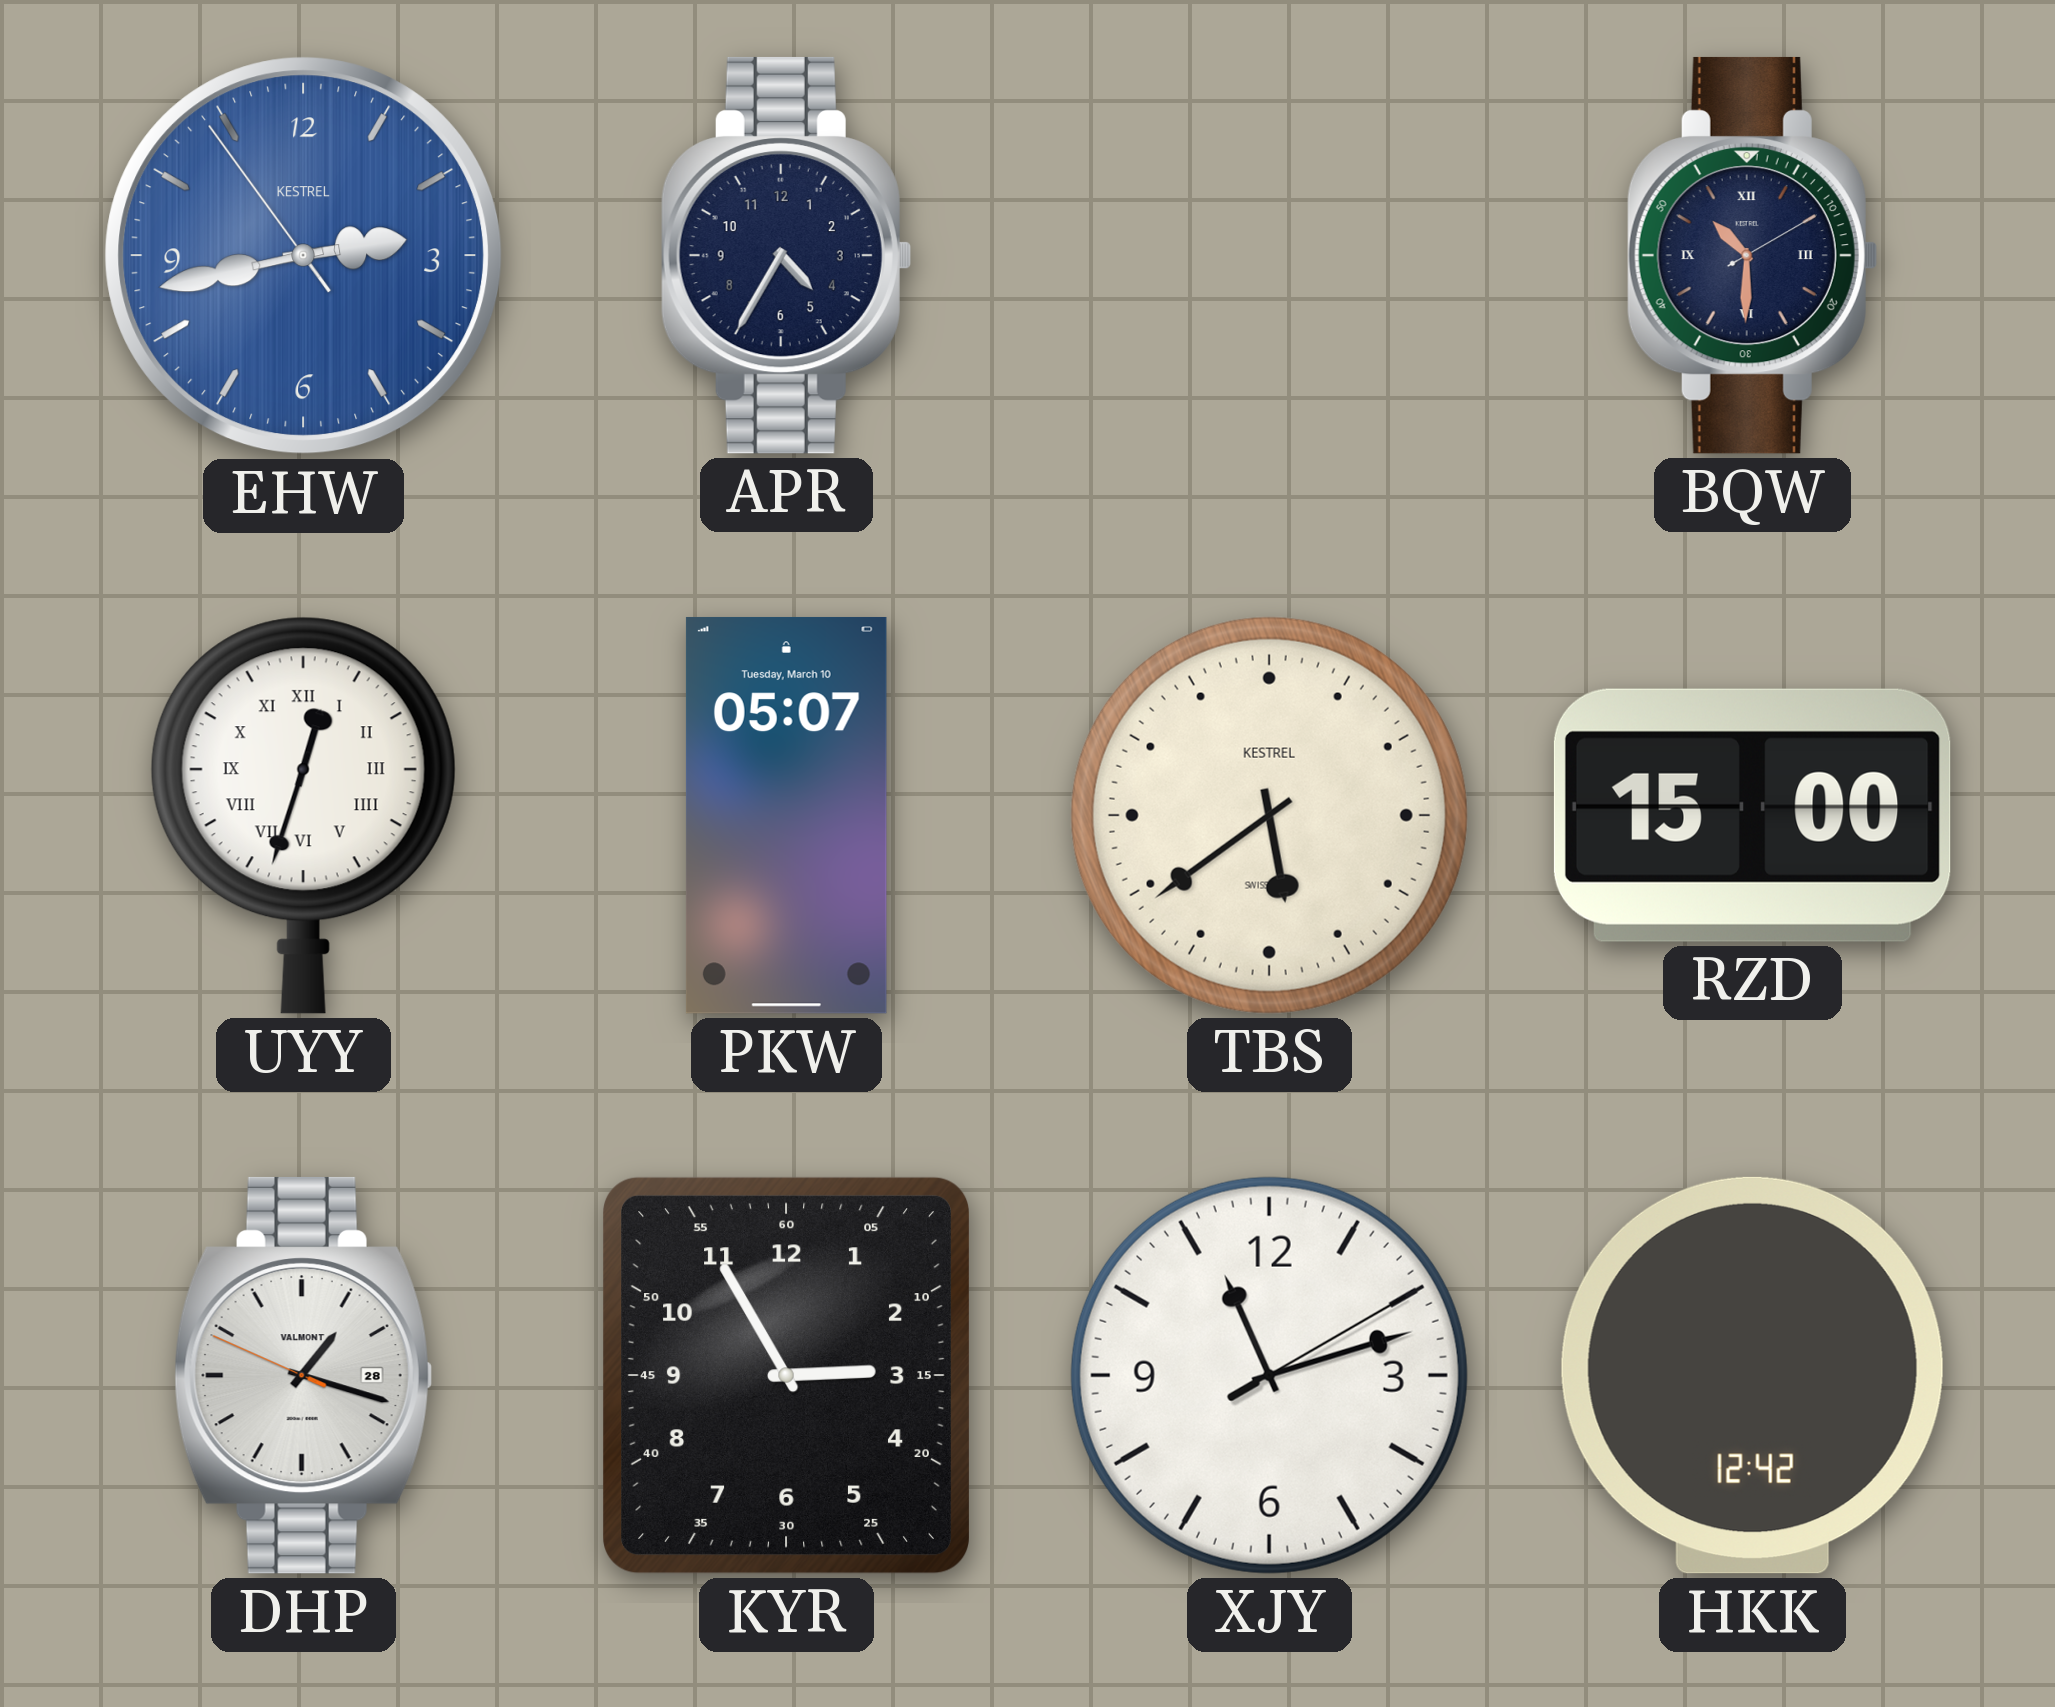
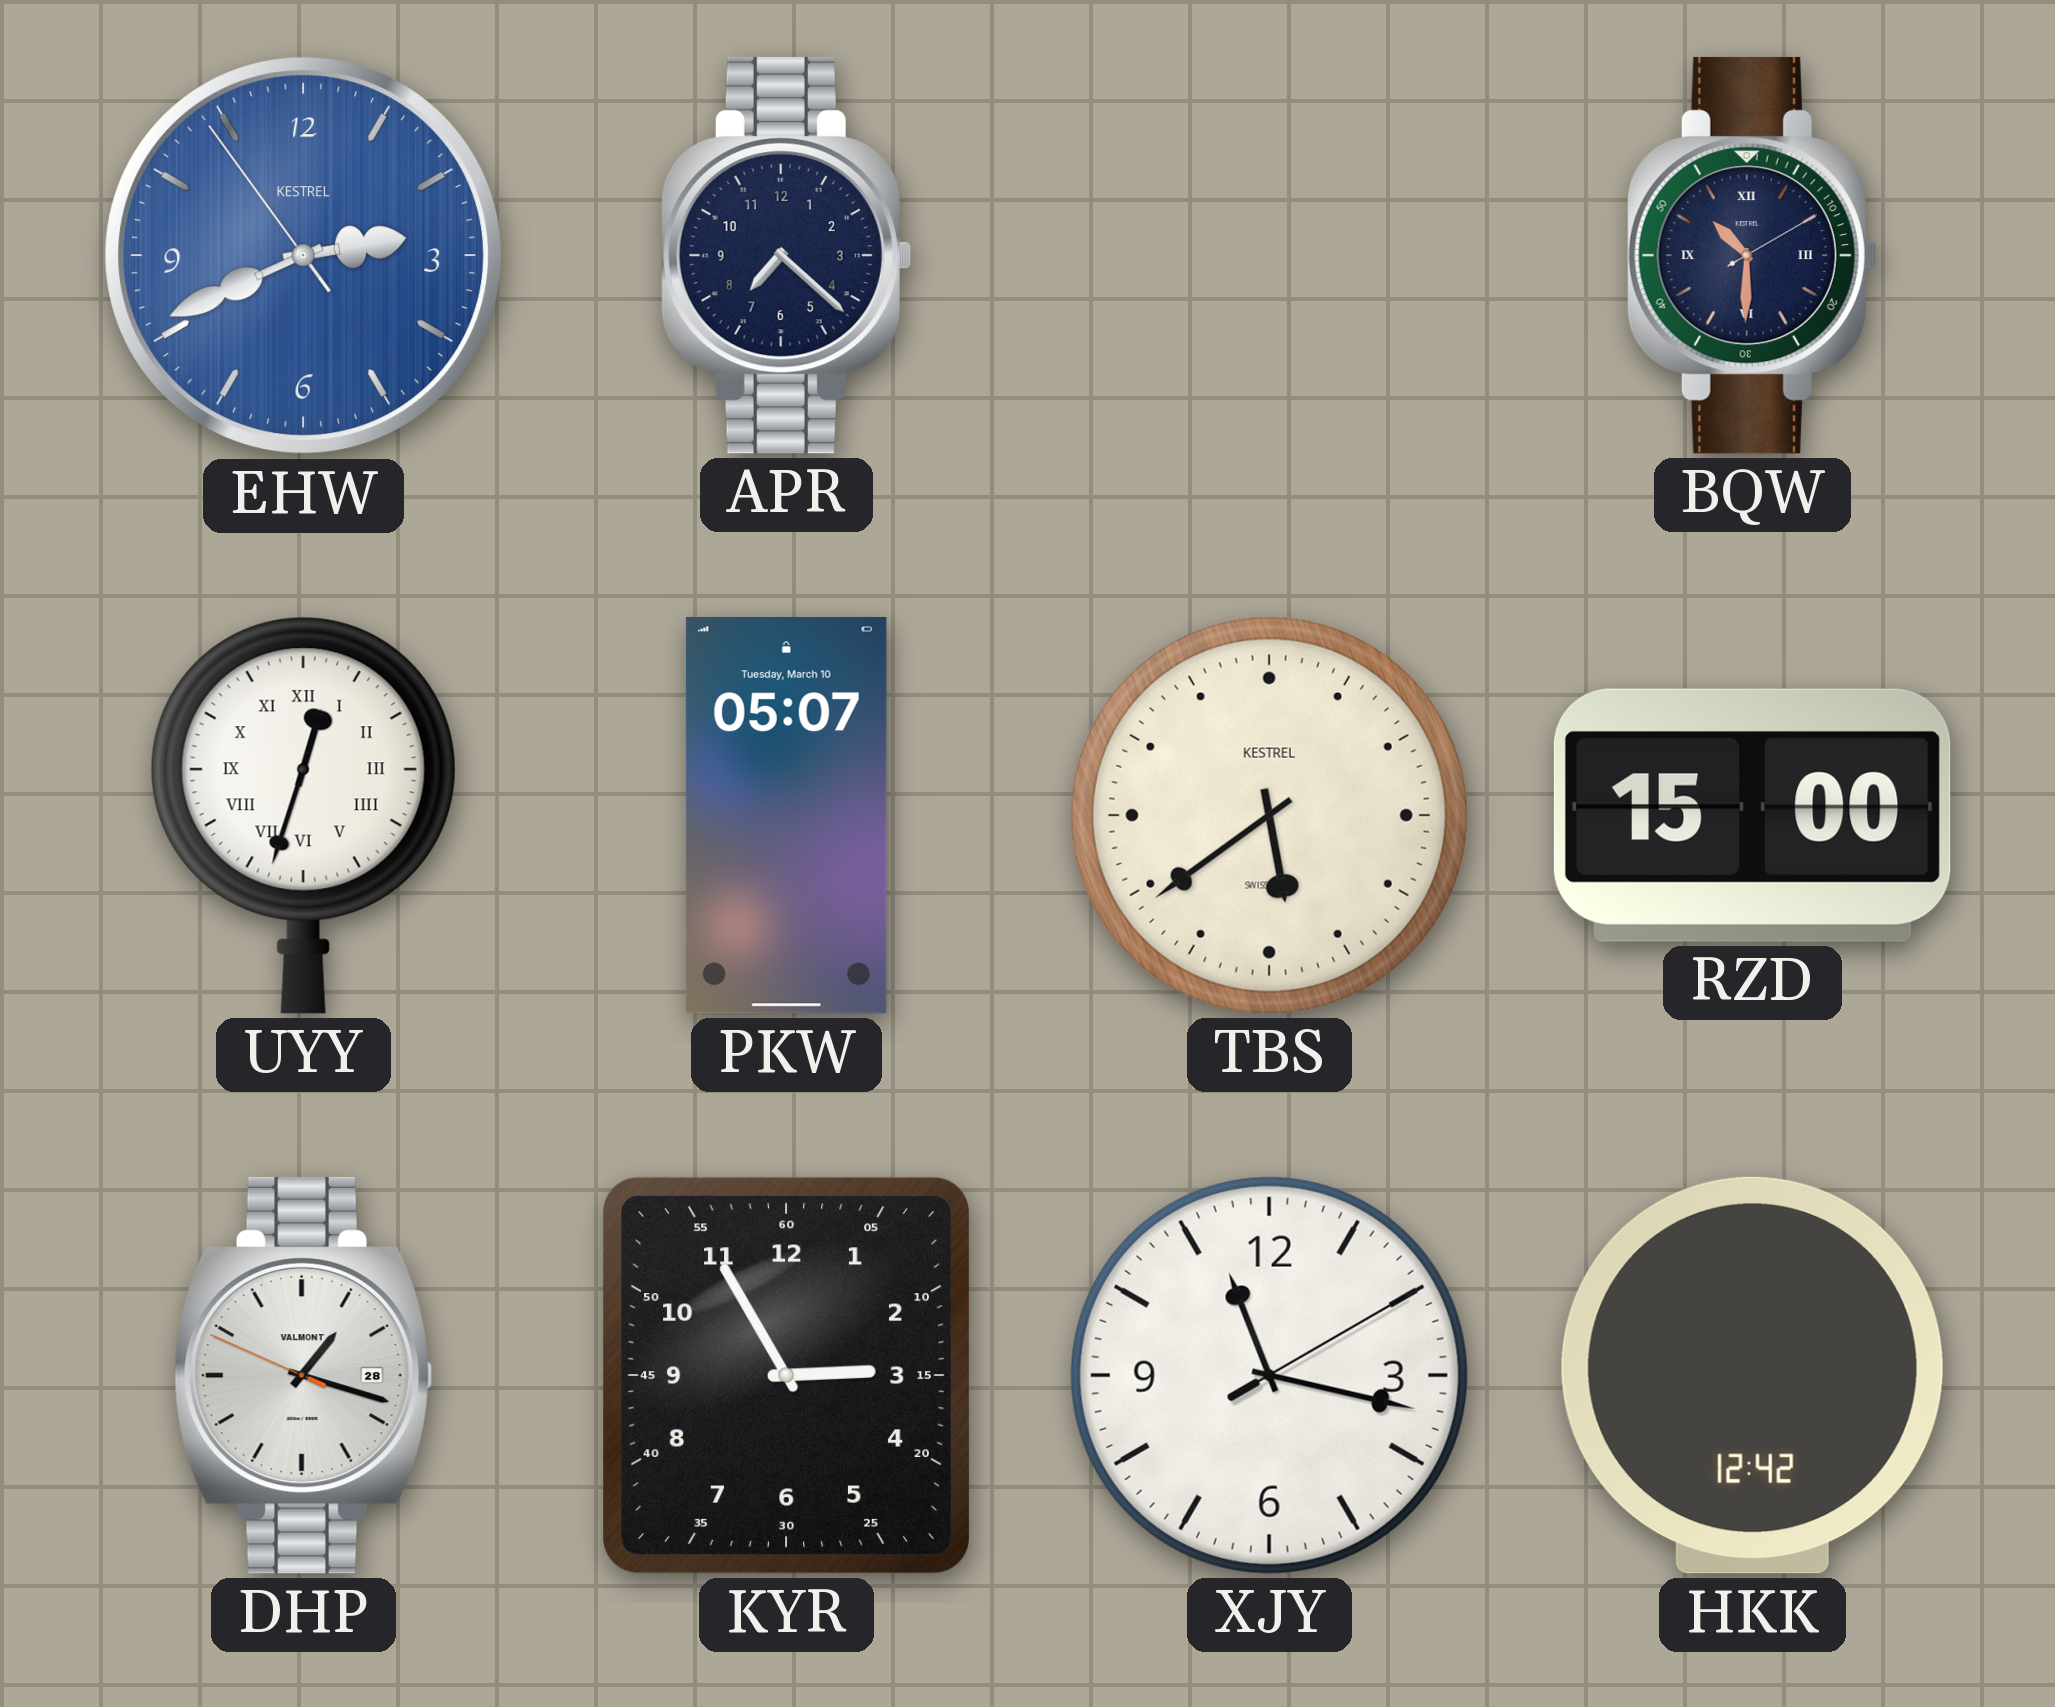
EHW: 2:42 -> 2:40
APR: 4:35 -> 7:22
XJY: 11:12 -> 11:17
